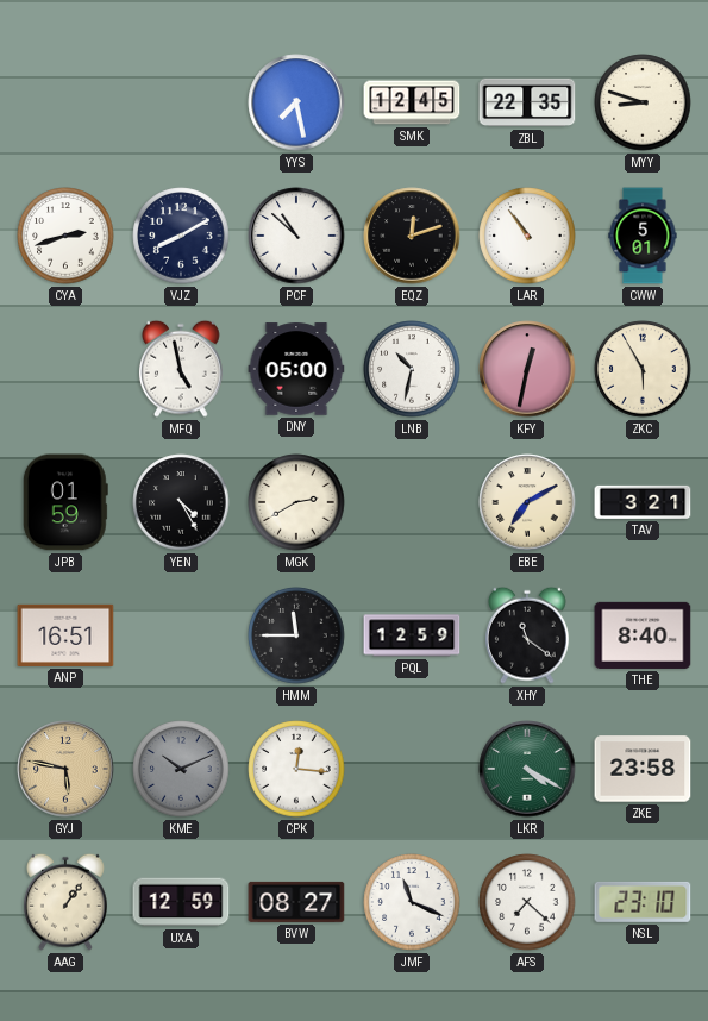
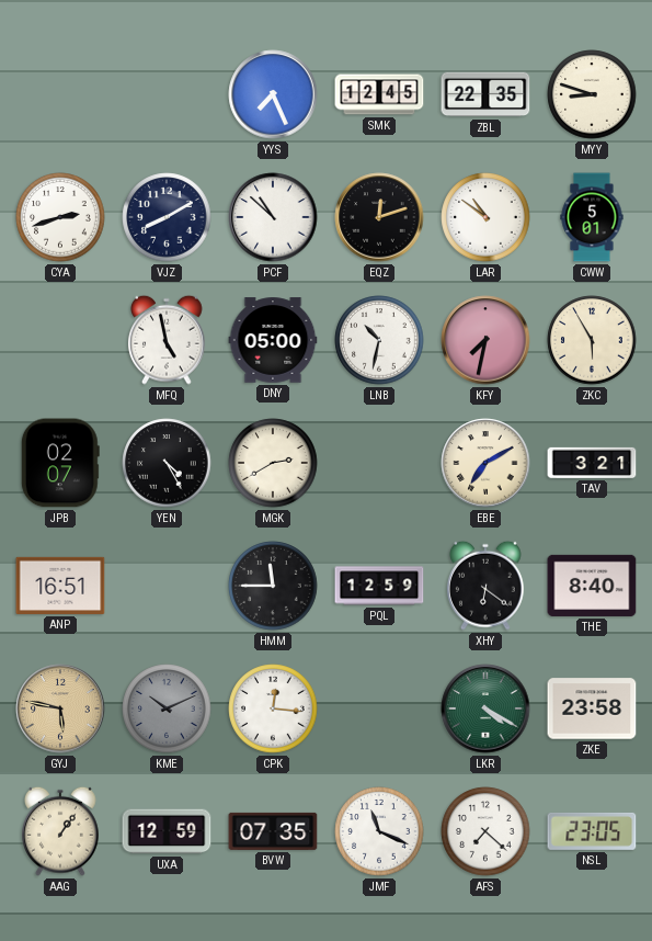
YYS: 7:28 -> 7:26
LAR: 10:54 -> 10:51
KFY: 12:32 -> 7:32
JPB: 01:59 -> 02:07
XHY: 11:21 -> 6:21
BVW: 08:27 -> 07:35
NSL: 23:10 -> 23:05
